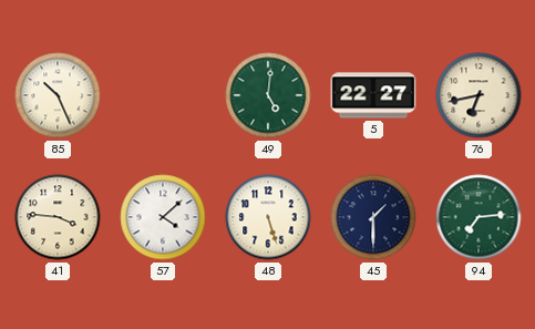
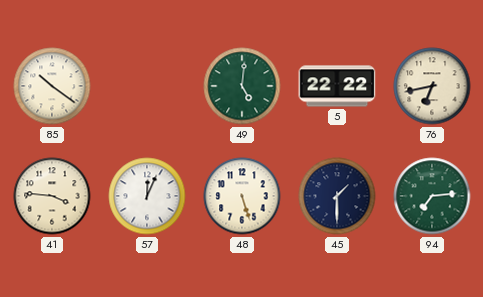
85: 10:26 -> 10:21
5: 22:27 -> 22:22
57: 4:08 -> 12:04
